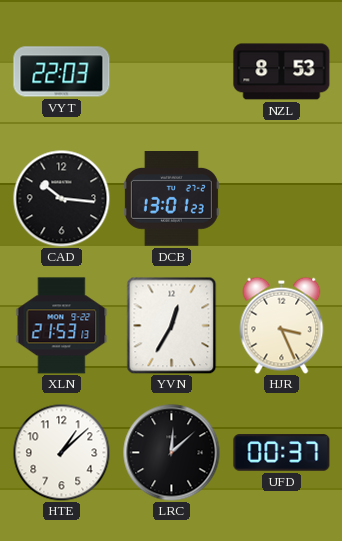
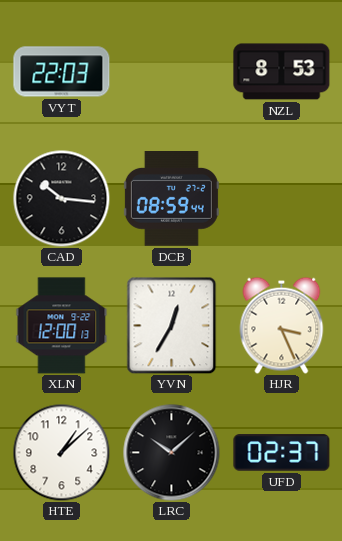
DCB: 13:01 -> 08:59
XLN: 21:53 -> 12:00
LRC: 12:08 -> 10:08
UFD: 00:37 -> 02:37
